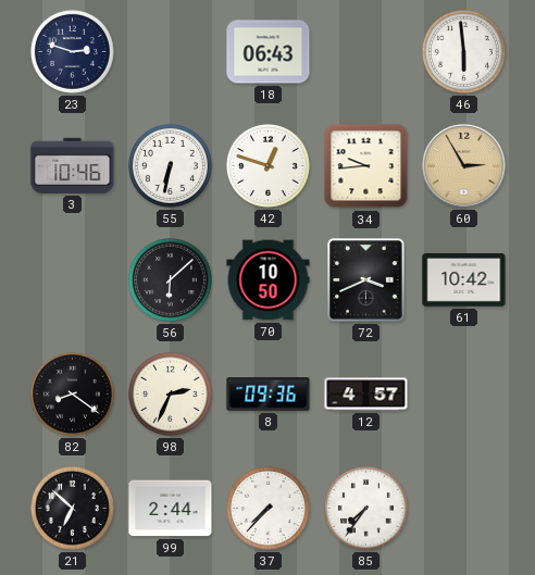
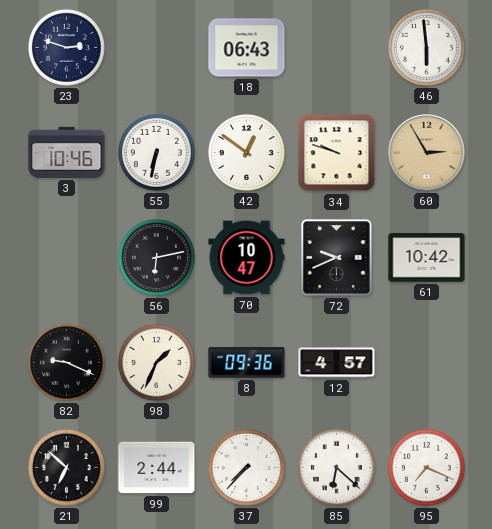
42: 12:48 -> 12:51
34: 9:44 -> 9:48
56: 6:08 -> 6:13
70: 10:50 -> 10:47
72: 3:41 -> 9:41
82: 8:21 -> 9:19
98: 2:34 -> 1:34
85: 7:36 -> 6:22
95: none -> 7:19
